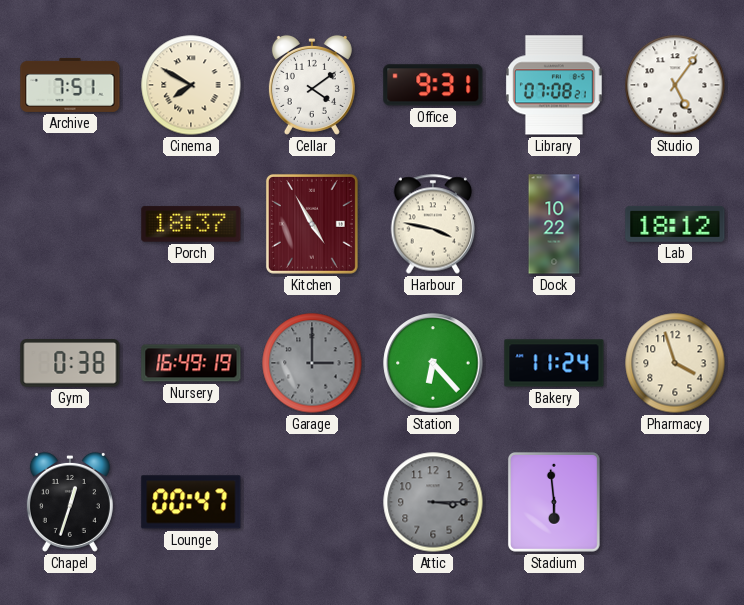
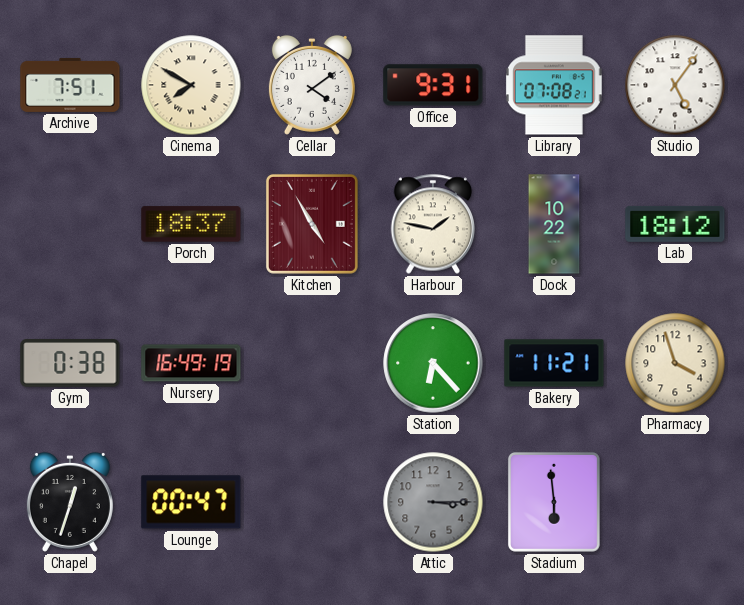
Harbour: 3:47 -> 1:47
Garage: 3:00 -> none
Bakery: 11:24 -> 11:21
